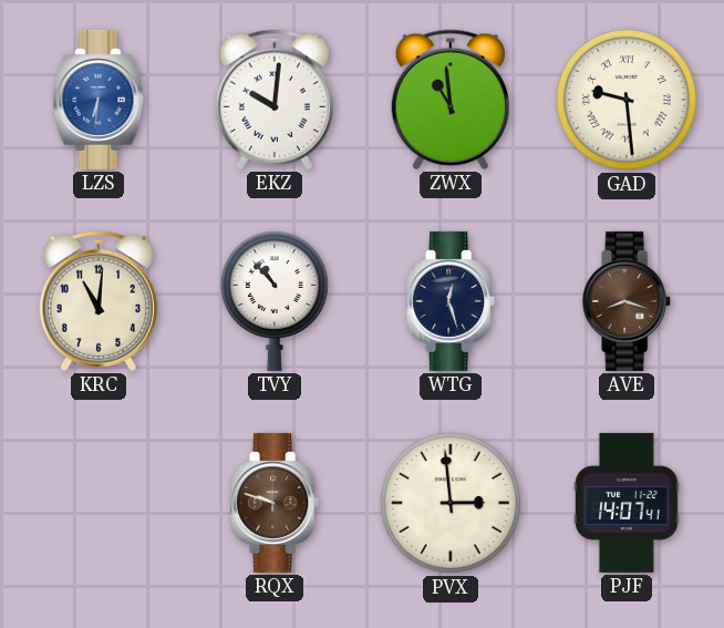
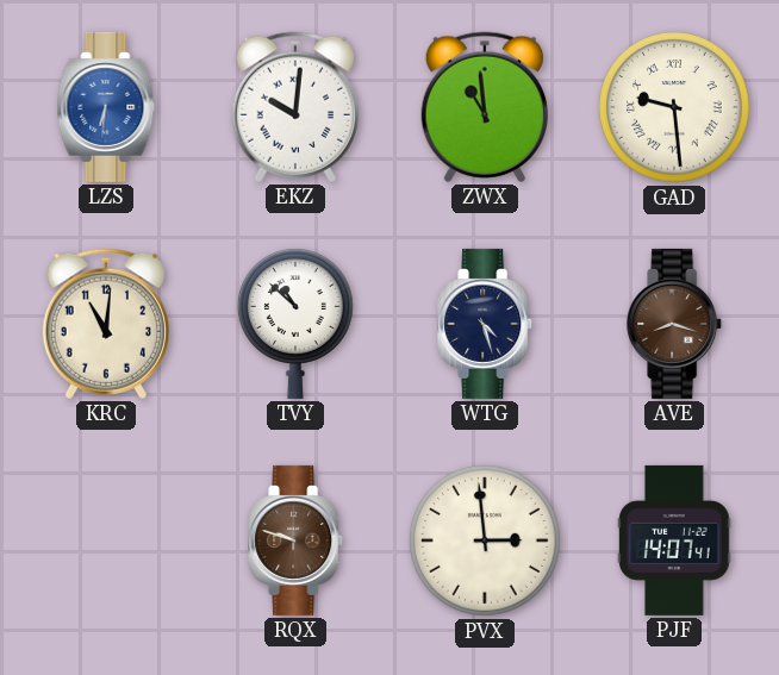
TVY: 10:53 -> 10:52
WTG: 12:27 -> 4:27
